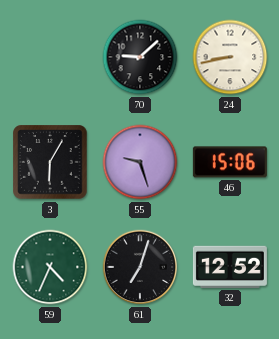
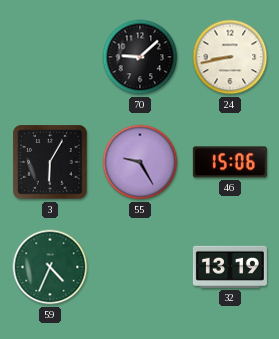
55: 9:27 -> 9:25
61: 7:03 -> none
32: 12:52 -> 13:19
